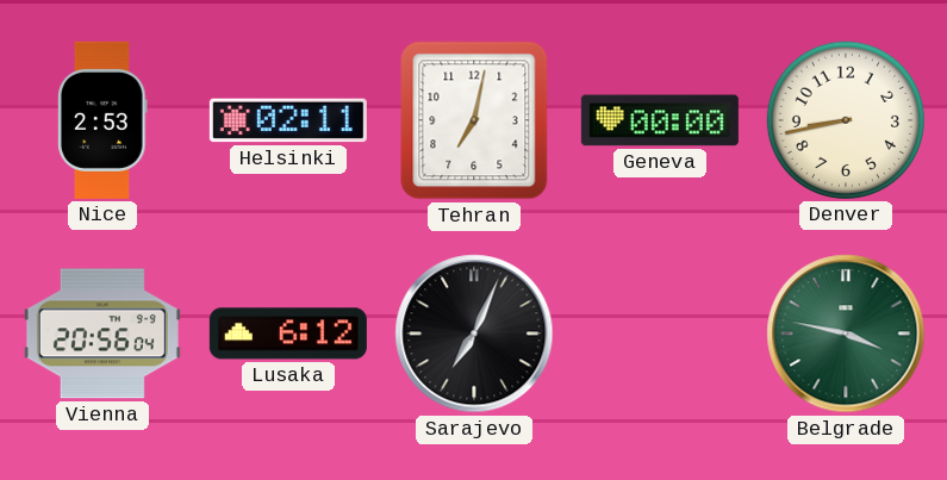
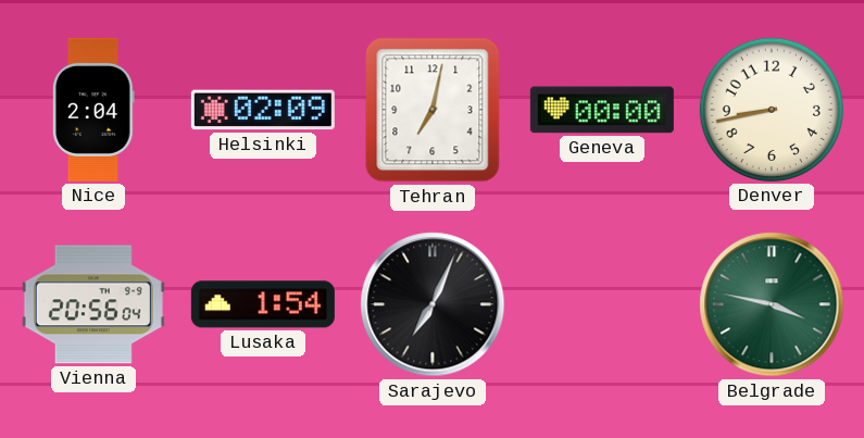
Nice: 2:53 -> 2:04
Helsinki: 02:11 -> 02:09
Lusaka: 6:12 -> 1:54
